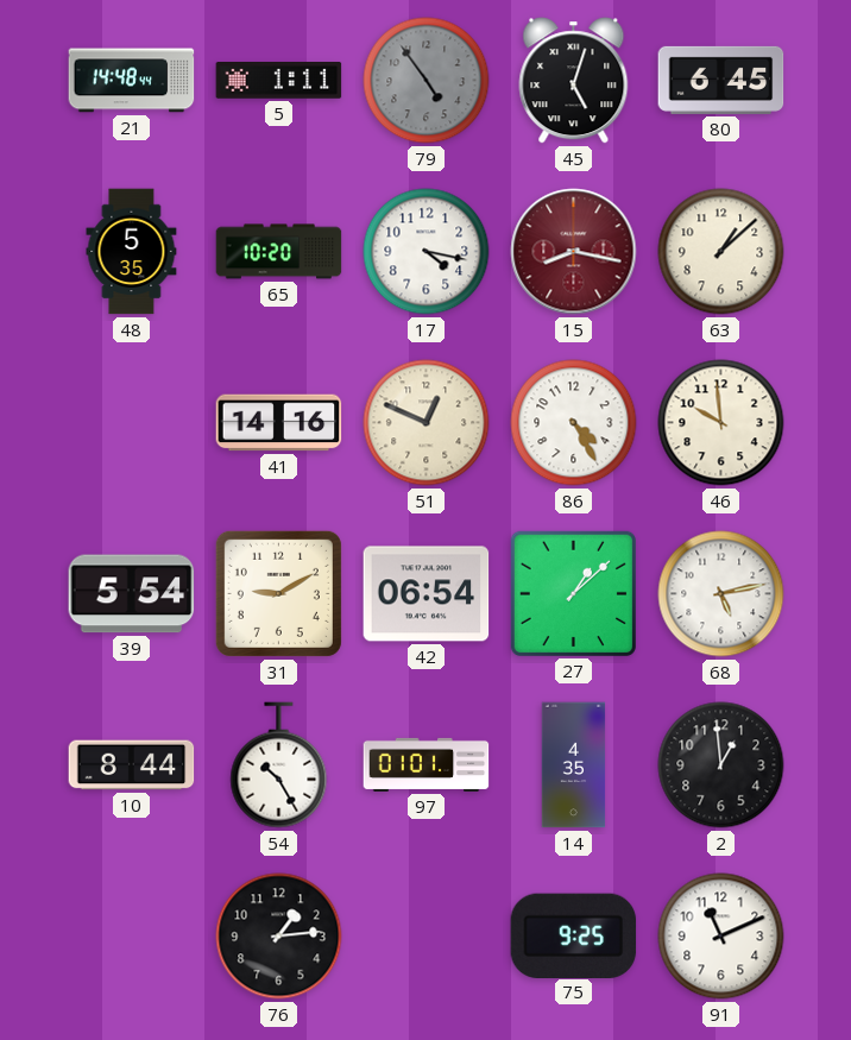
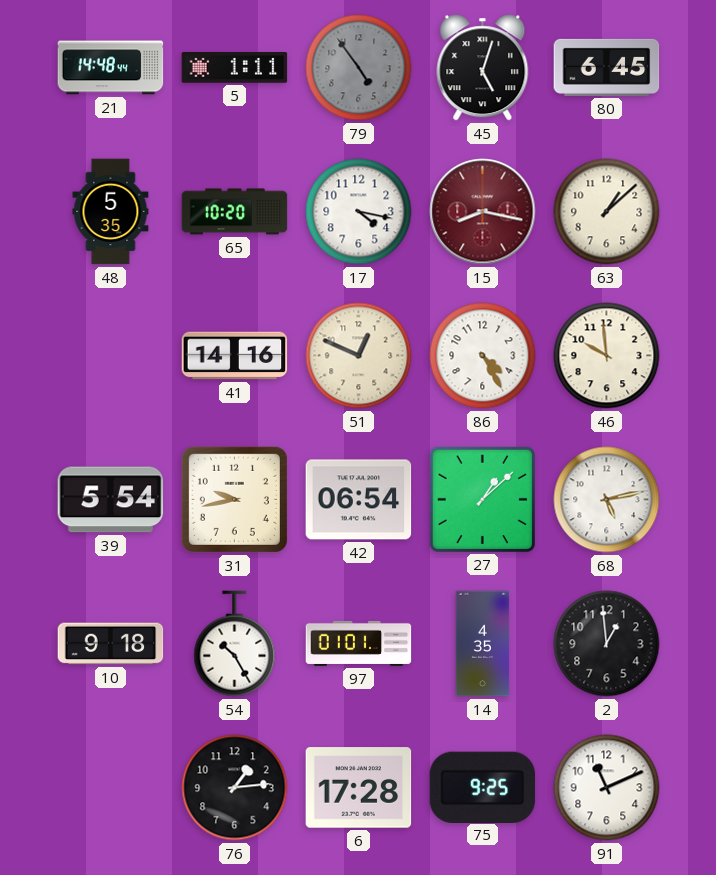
31: 9:10 -> 9:43
10: 8:44 -> 9:18
6: none -> 17:28
